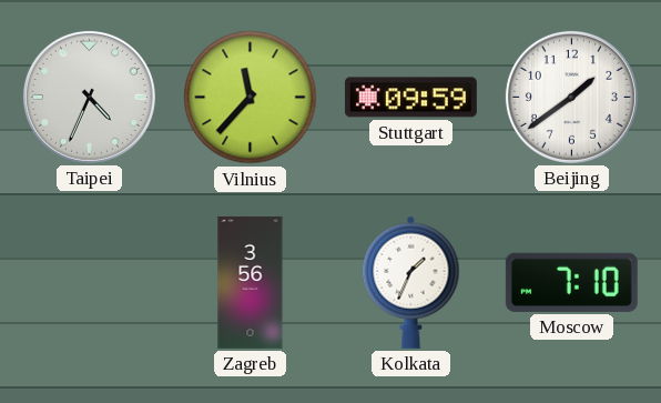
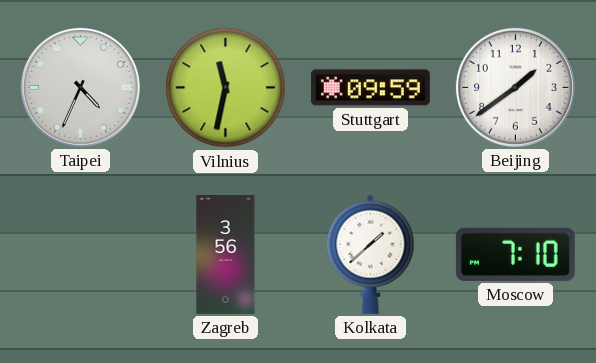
Vilnius: 11:37 -> 11:32
Kolkata: 1:34 -> 1:38
